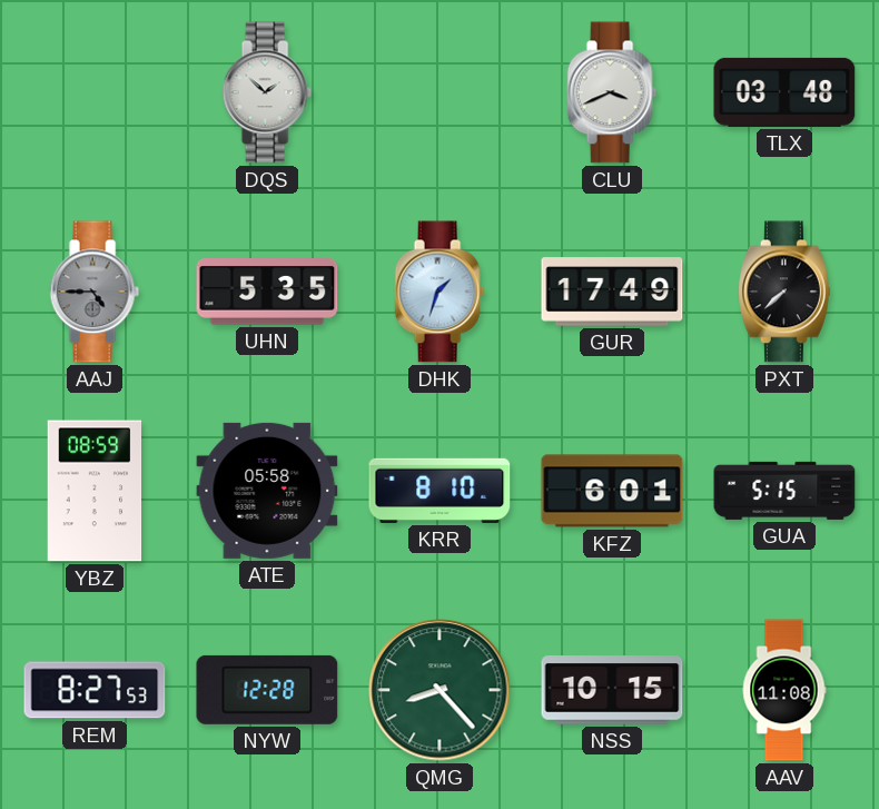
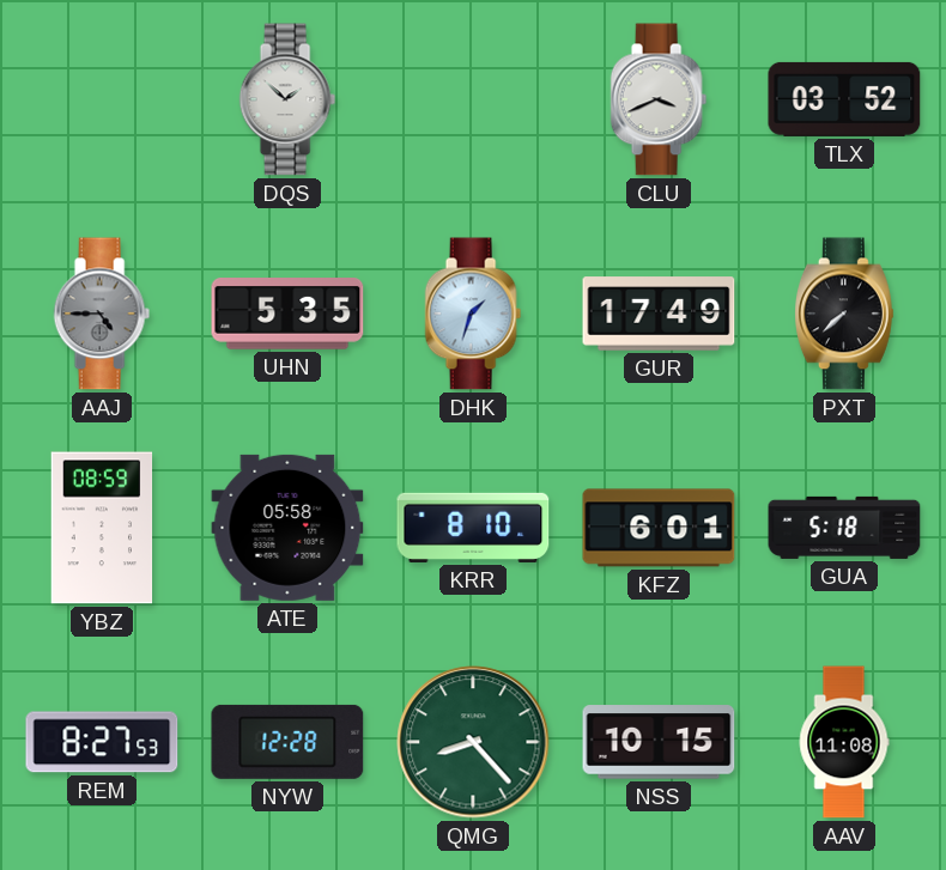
TLX: 03:48 -> 03:52
GUA: 5:15 -> 5:18
